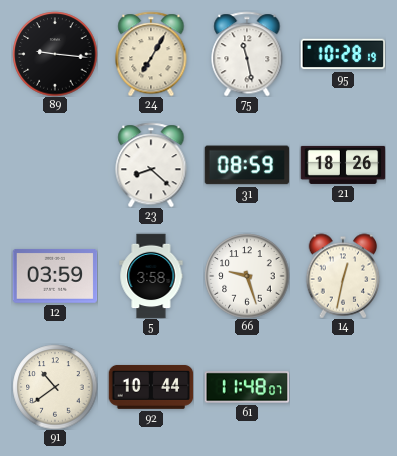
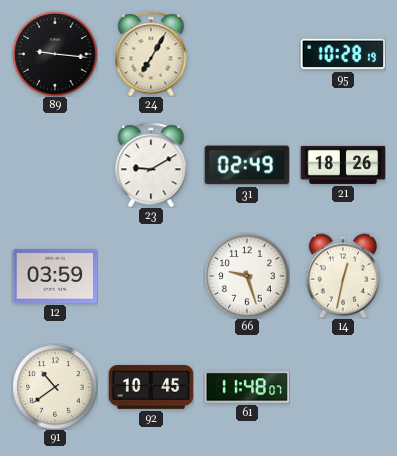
75: 11:28 -> none
23: 8:22 -> 9:10
31: 08:59 -> 02:49
5: 3:58 -> none
92: 10:44 -> 10:45
